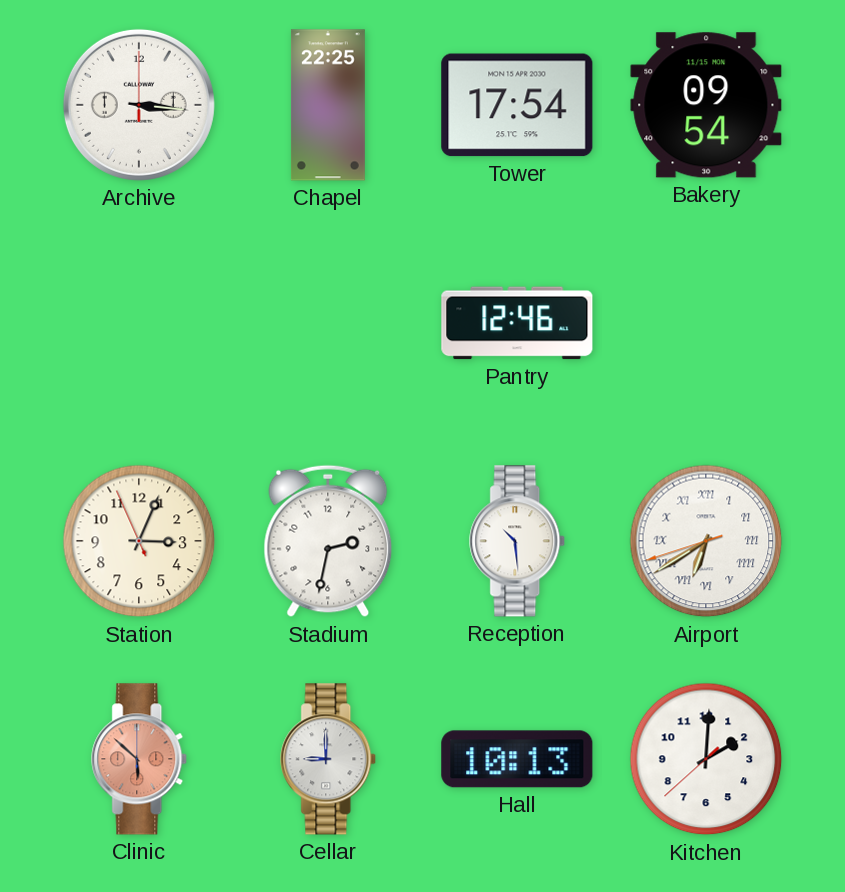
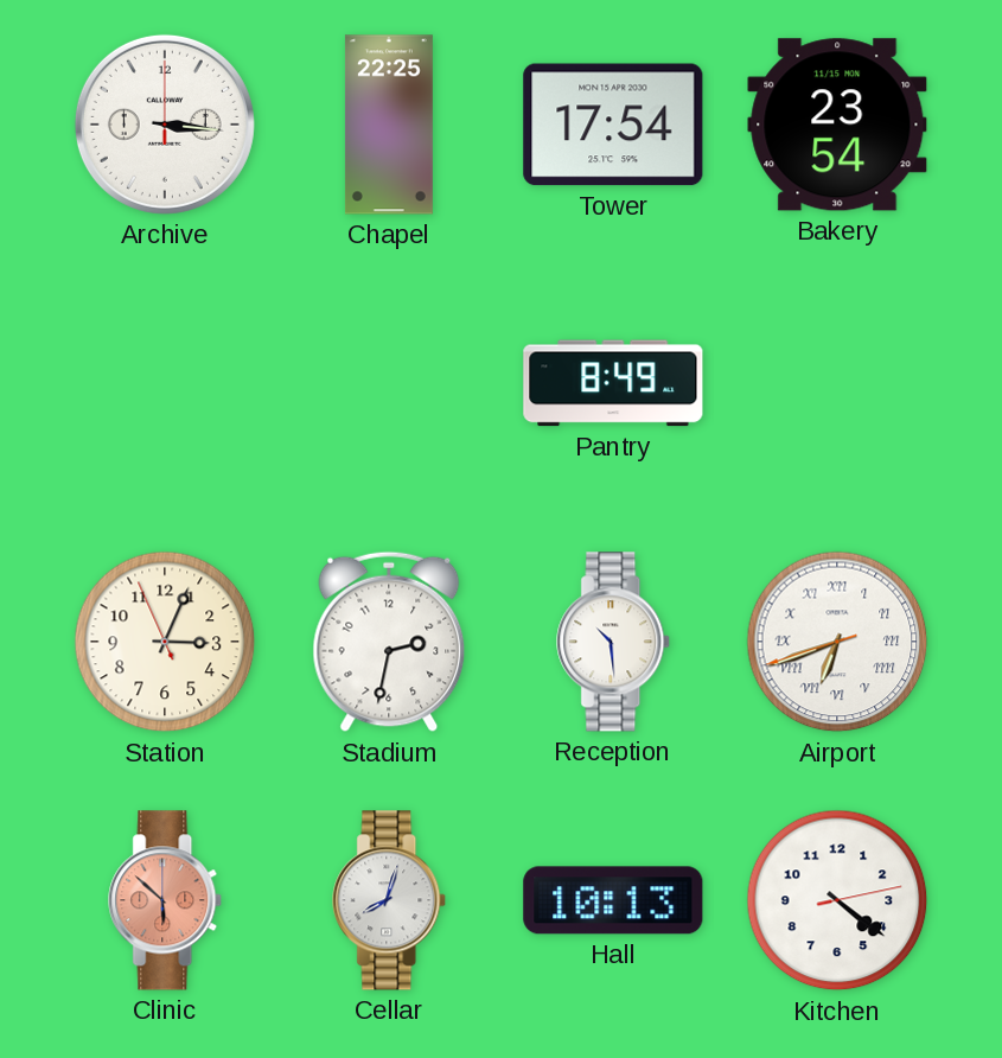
Bakery: 09:54 -> 23:54
Pantry: 12:46 -> 8:49
Airport: 6:39 -> 6:41
Cellar: 9:00 -> 8:03
Kitchen: 2:00 -> 4:21
